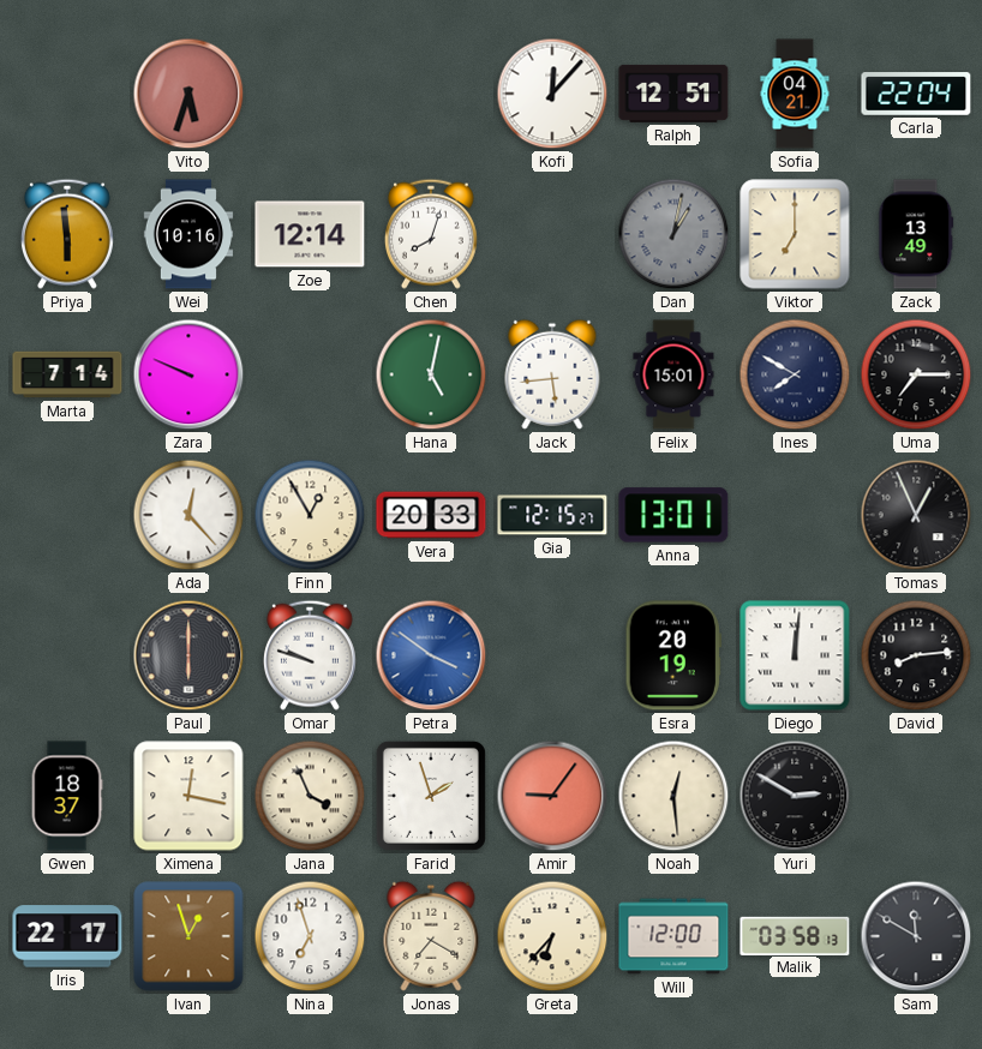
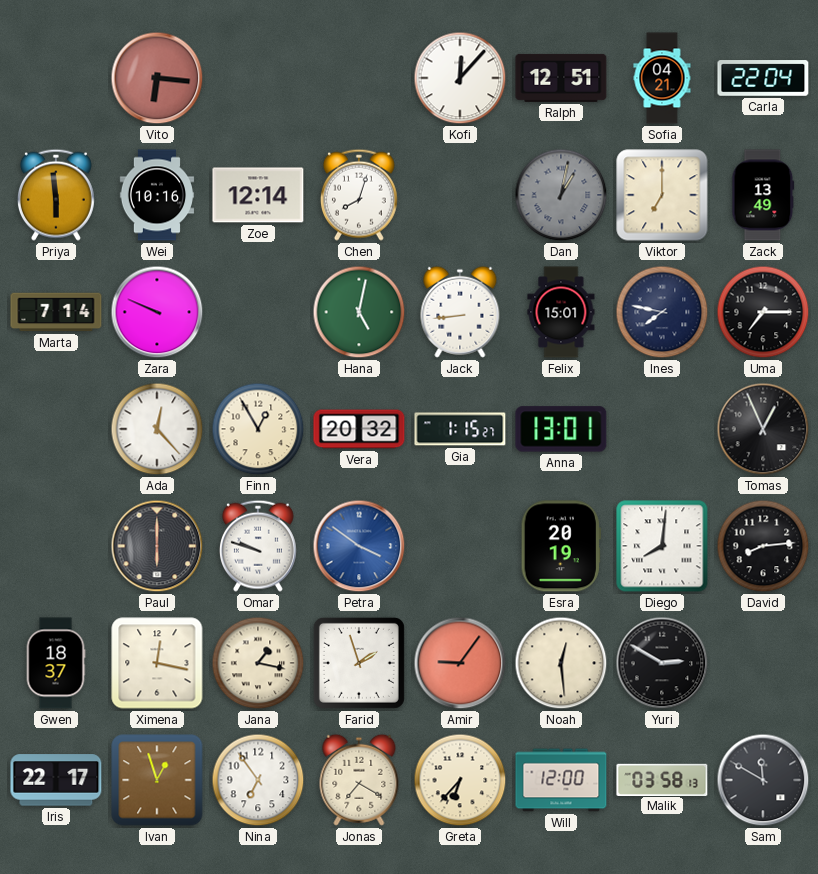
Vito: 5:33 -> 6:16
Jack: 5:44 -> 8:44
Ines: 7:50 -> 7:47
Vera: 20:33 -> 20:32
Gia: 12:15 -> 1:15
Diego: 12:01 -> 8:01
Jana: 3:56 -> 1:17
Nina: 6:57 -> 6:54
